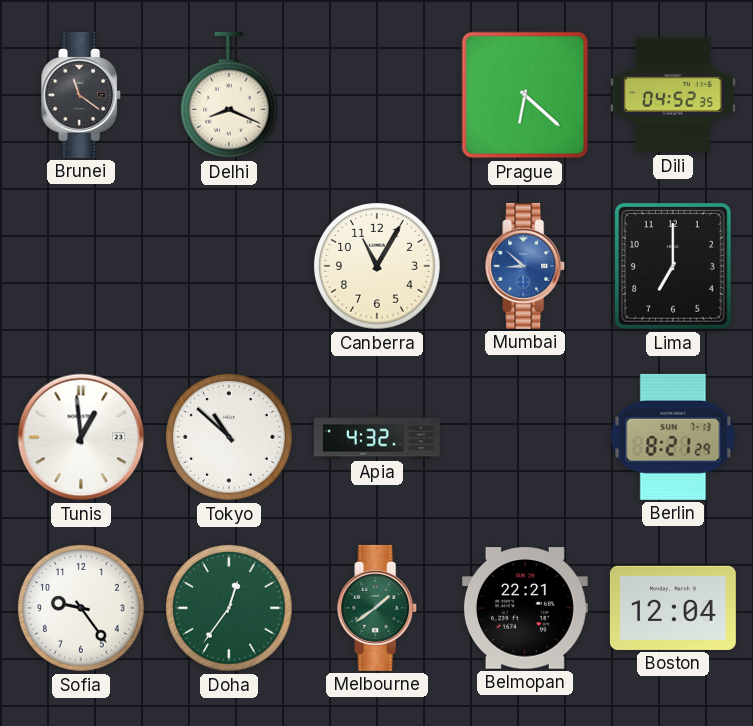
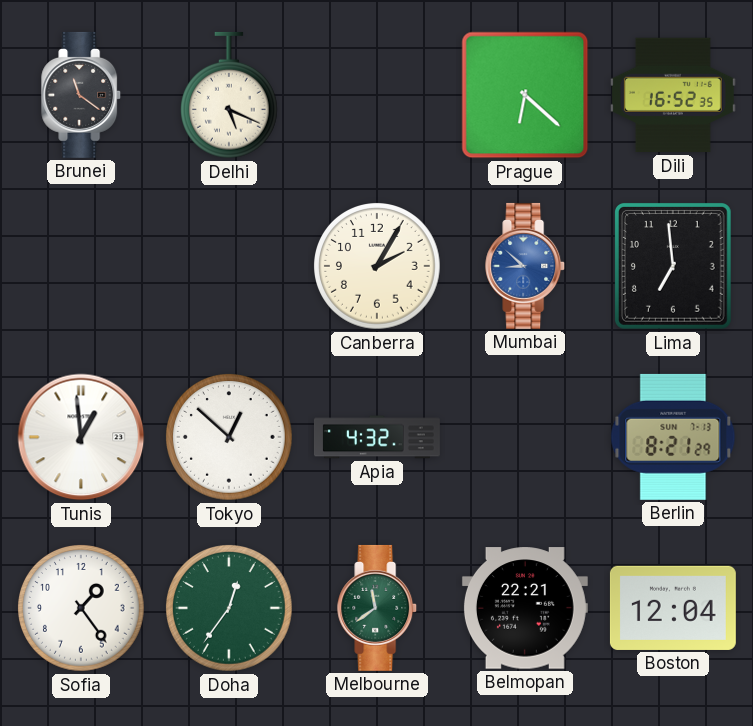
Delhi: 8:19 -> 5:19
Dili: 04:52 -> 16:52
Canberra: 11:05 -> 2:05
Lima: 7:00 -> 6:59
Tokyo: 10:52 -> 12:52
Sofia: 9:24 -> 1:24
Melbourne: 1:39 -> 11:39
